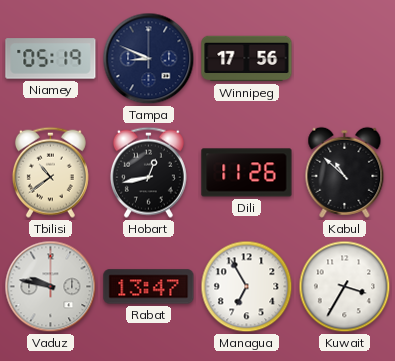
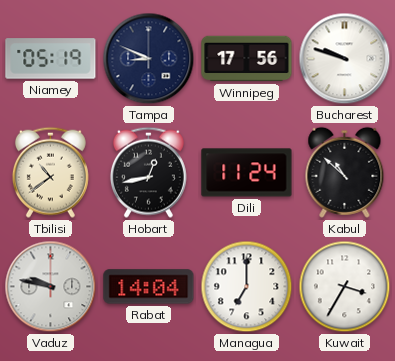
Bucharest: none -> 9:48
Dili: 11:26 -> 11:24
Rabat: 13:47 -> 14:04
Managua: 6:55 -> 7:00
